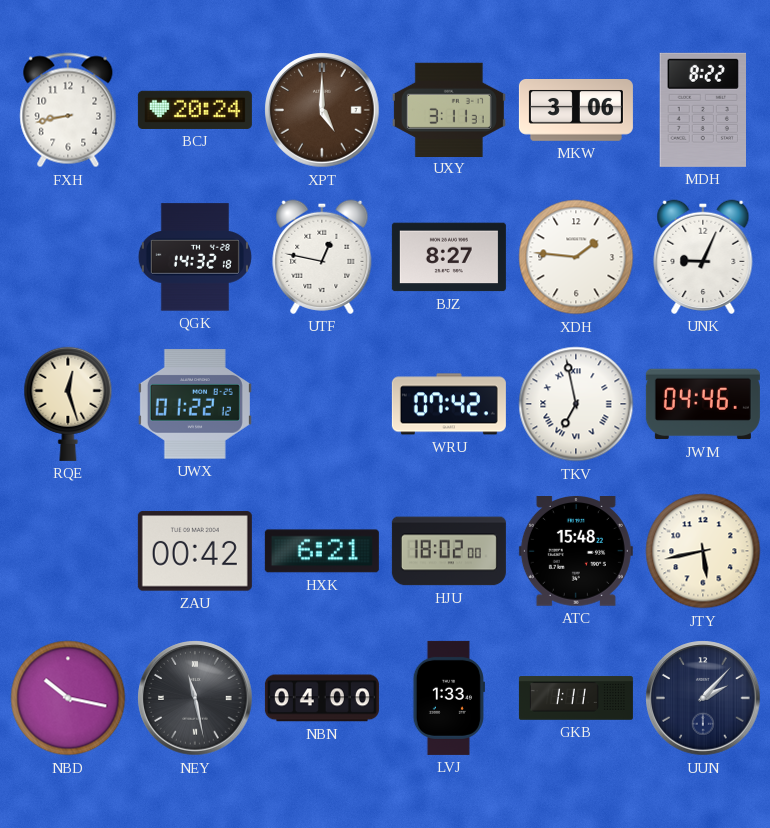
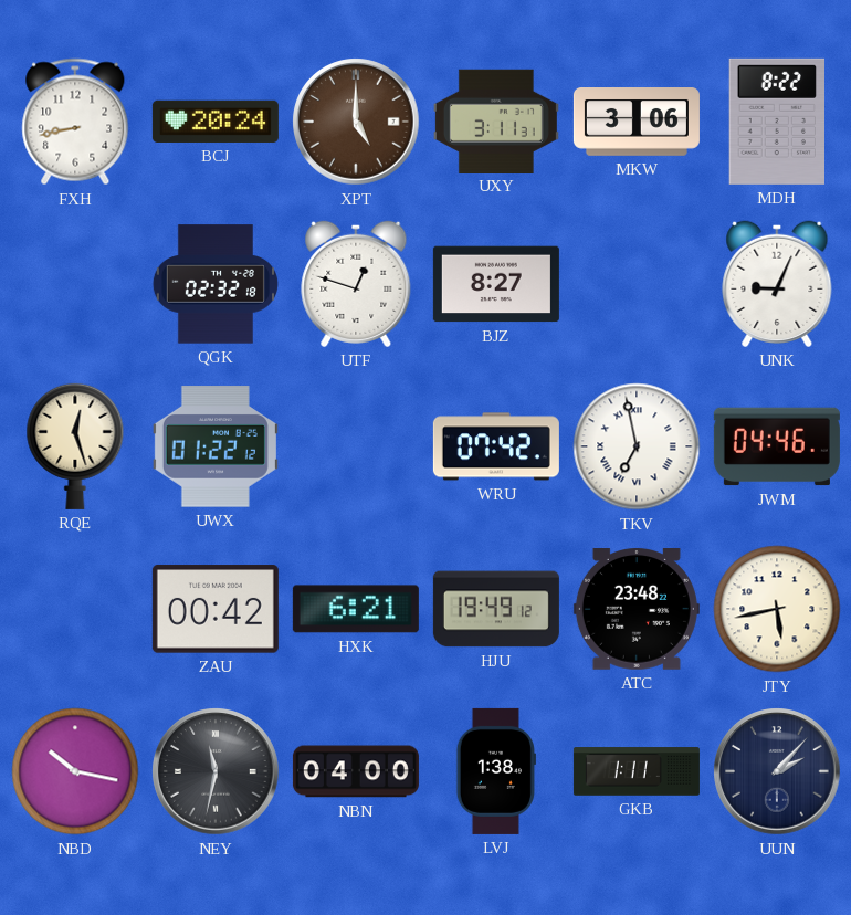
QGK: 14:32 -> 02:32
UTF: 12:47 -> 12:48
XDH: 1:46 -> none
HJU: 18:02 -> 19:49
ATC: 15:48 -> 23:48
NEY: 11:28 -> 11:32
LVJ: 1:33 -> 1:38
